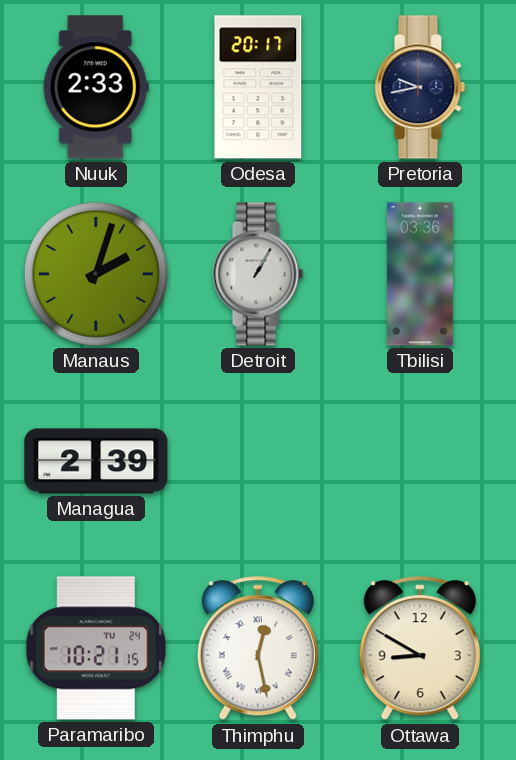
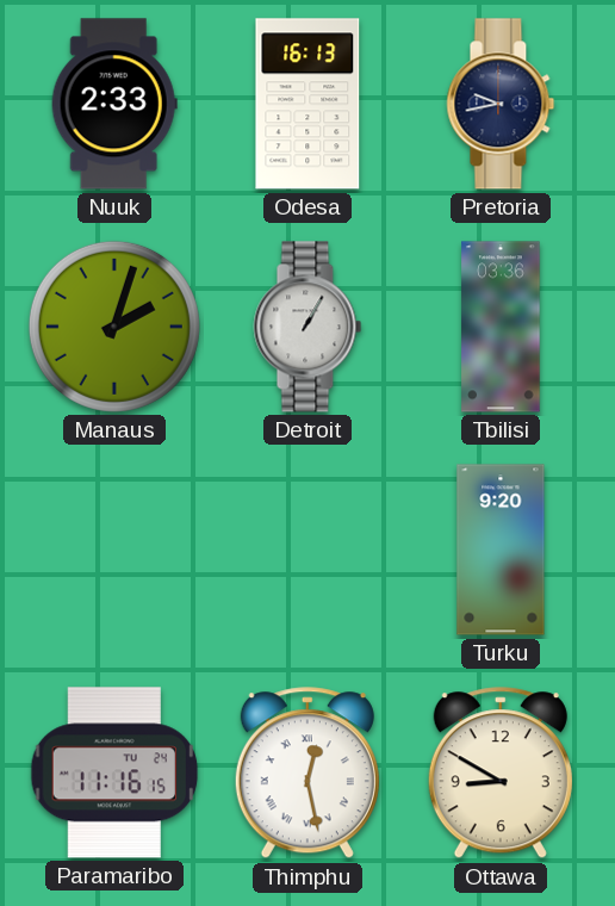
Odesa: 20:17 -> 16:13
Managua: 2:39 -> none
Turku: none -> 9:20
Paramaribo: 10:21 -> 11:16
